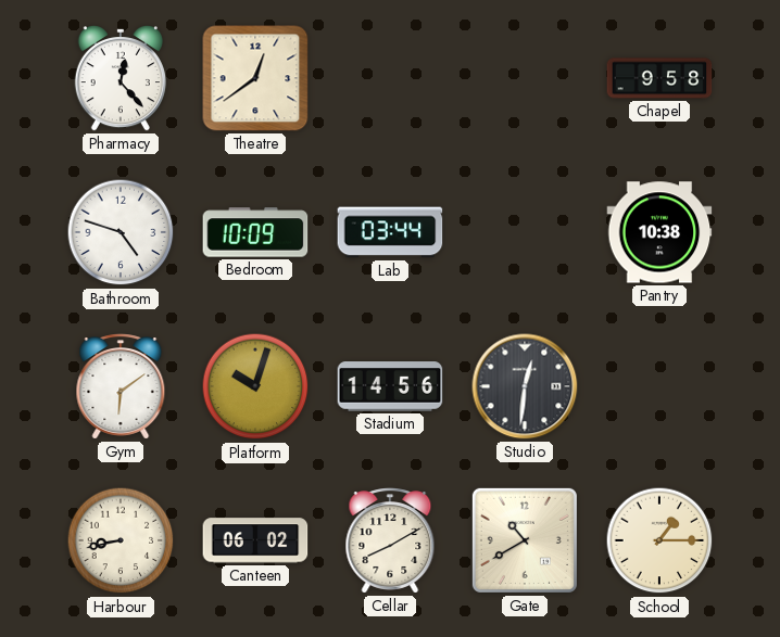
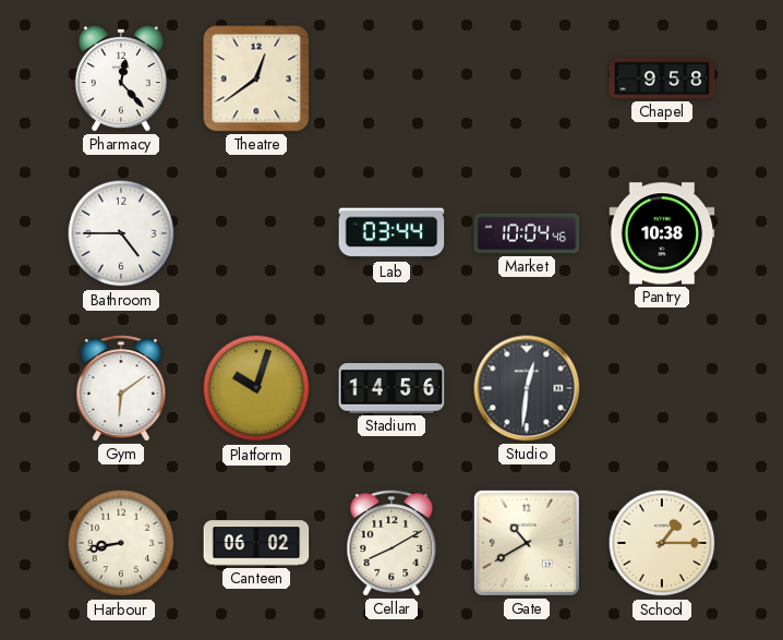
Bathroom: 4:48 -> 4:45
Bedroom: 10:09 -> none
Market: none -> 10:04
